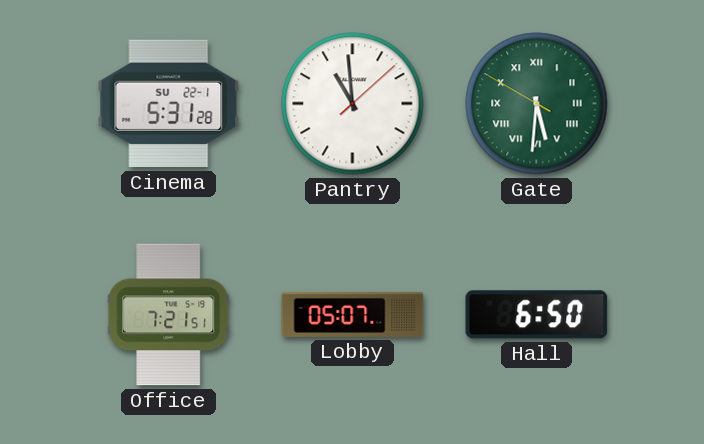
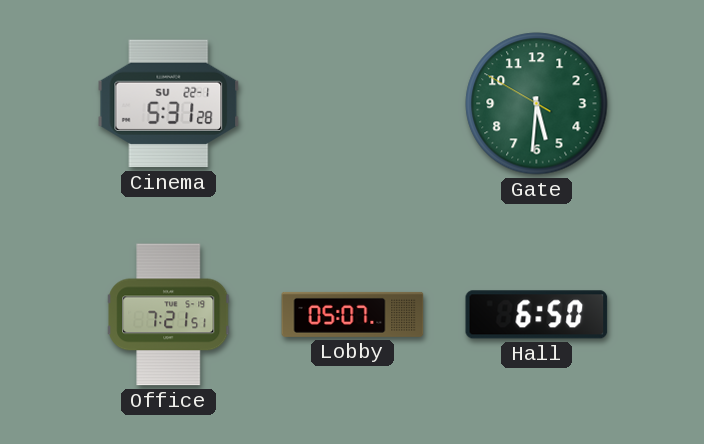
Pantry: 10:59 -> none
Gate numerals: Roman -> Arabic
